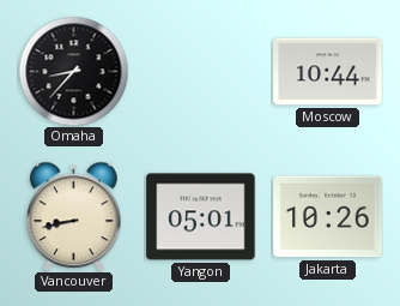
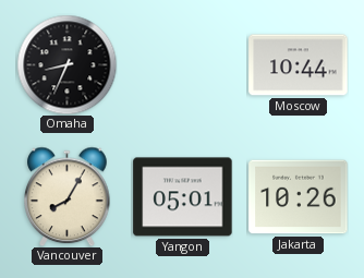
Omaha: 8:37 -> 8:34
Vancouver: 8:43 -> 8:05
